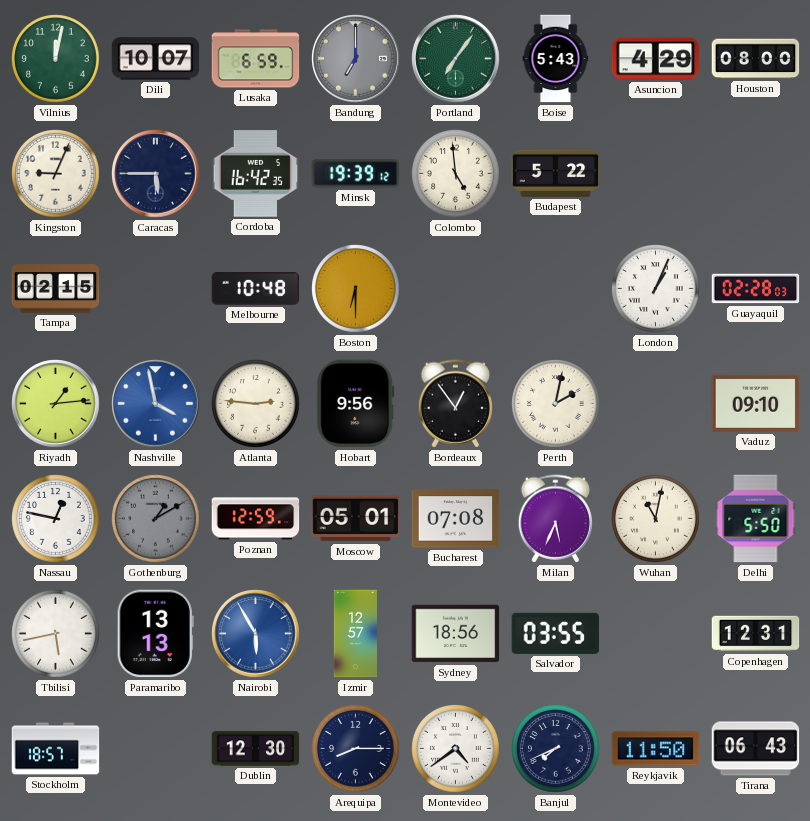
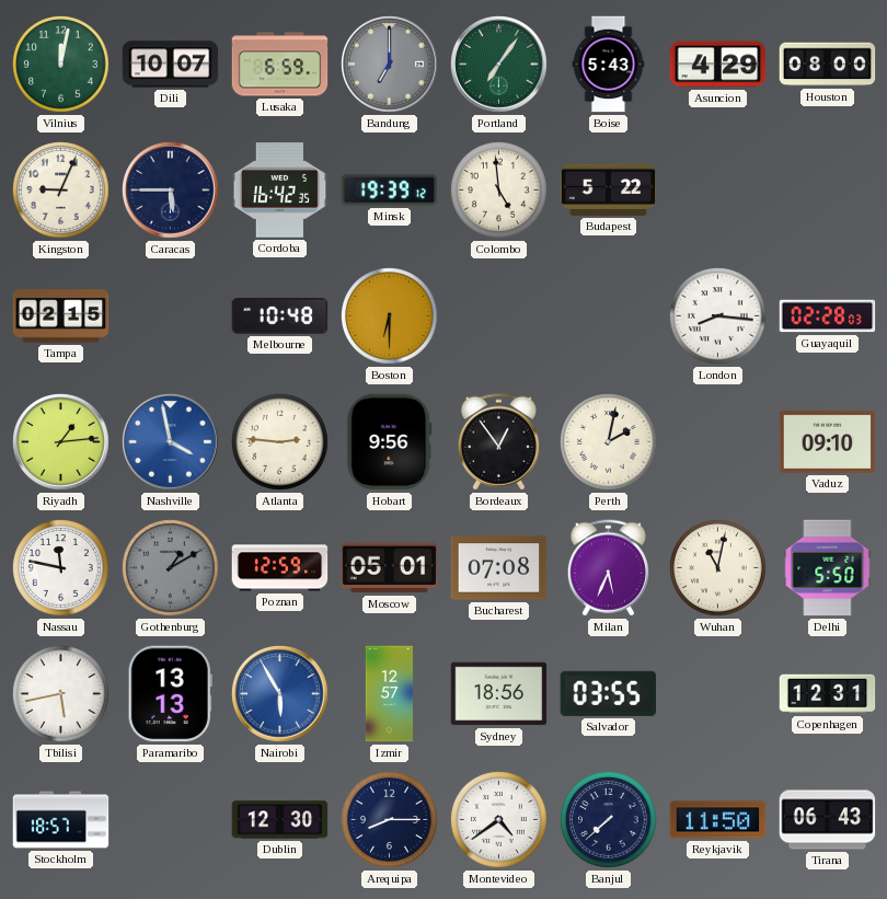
London: 1:04 -> 8:16
Nassau: 12:47 -> 11:47
Banjul: 7:41 -> 7:38
